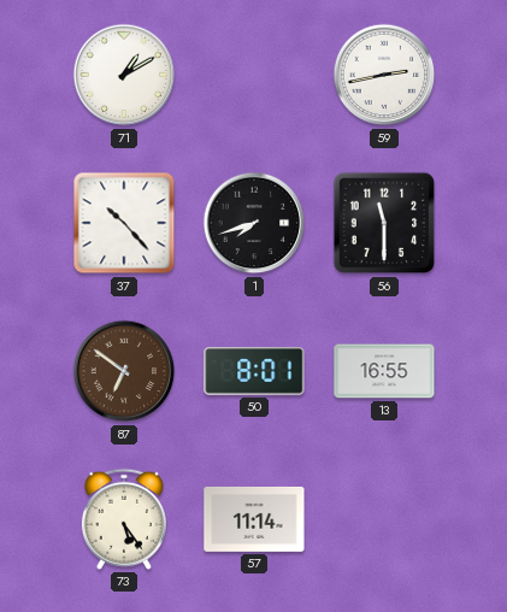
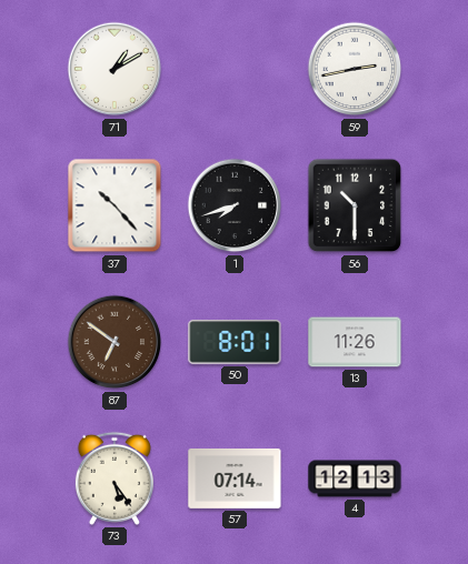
56: 11:30 -> 10:30
13: 16:55 -> 11:26
57: 11:14 -> 07:14
4: none -> 12:13
